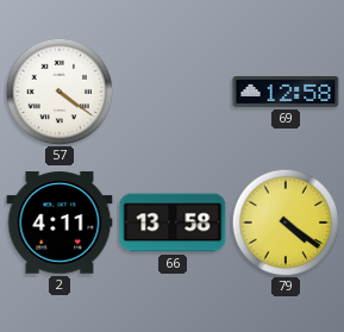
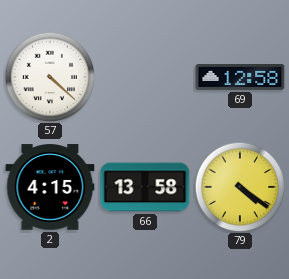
57: 4:21 -> 4:22
2: 4:11 -> 4:15
